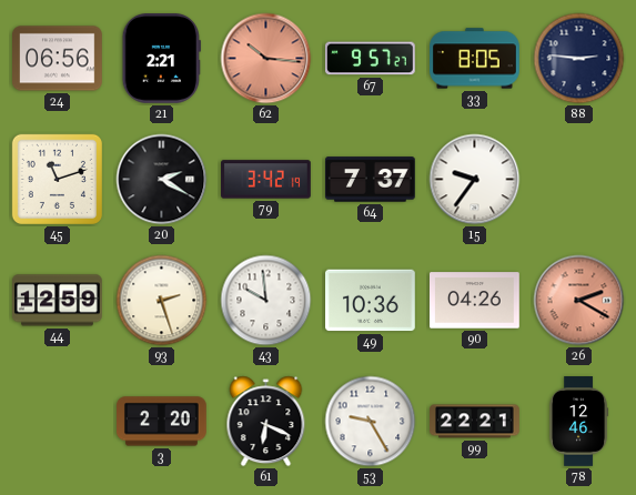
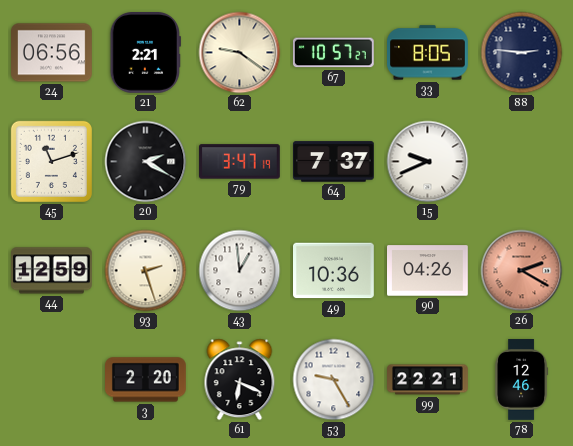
62: 10:16 -> 9:21
62 dial: salmon -> cream
67: 9:57 -> 10:57
79: 3:42 -> 3:47
15: 9:36 -> 9:41
43: 9:59 -> 12:59
